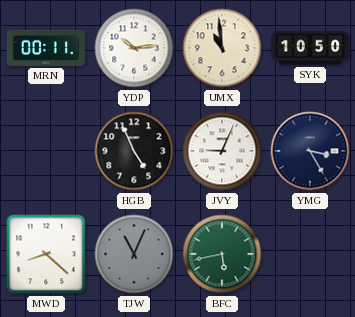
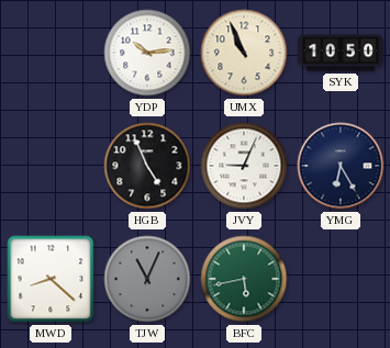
MRN: 00:11 -> none
UMX: 10:59 -> 10:56
YMG: 3:25 -> 6:25
